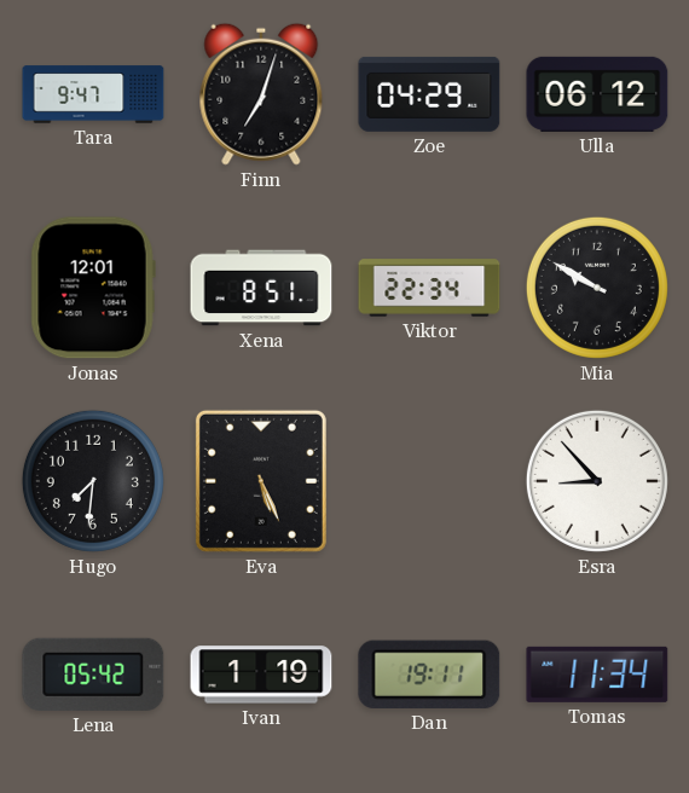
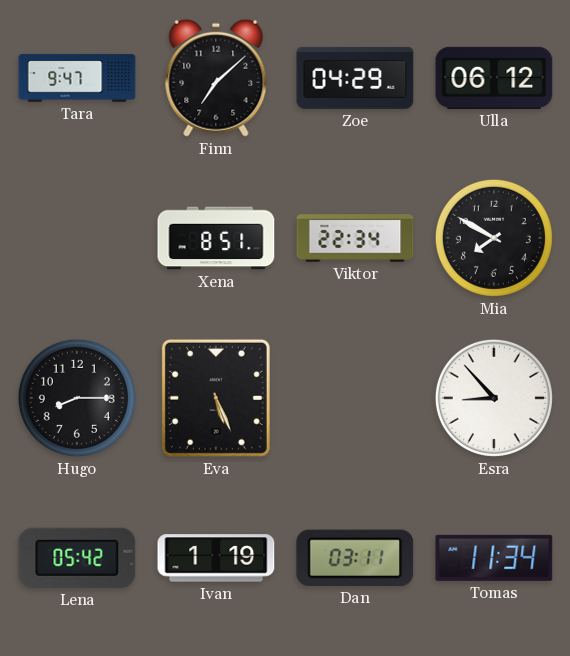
Finn: 7:03 -> 7:08
Jonas: 12:01 -> none
Mia: 9:50 -> 7:50
Hugo: 7:31 -> 8:15
Dan: 19:11 -> 03:11
